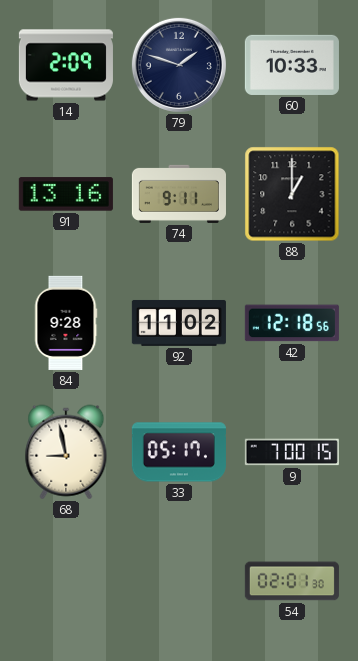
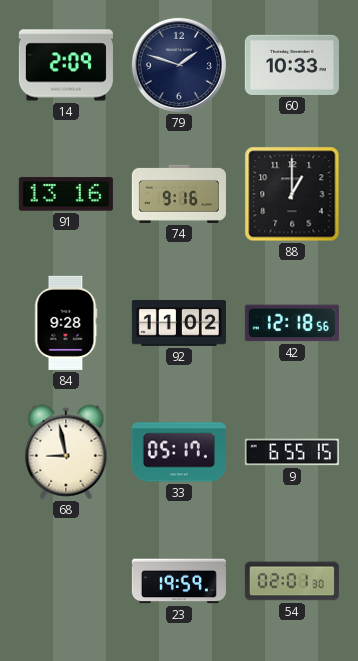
74: 9:11 -> 9:16
9: 7:00 -> 6:55
23: none -> 19:59
